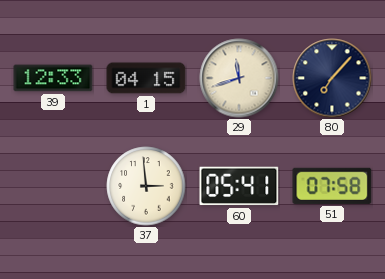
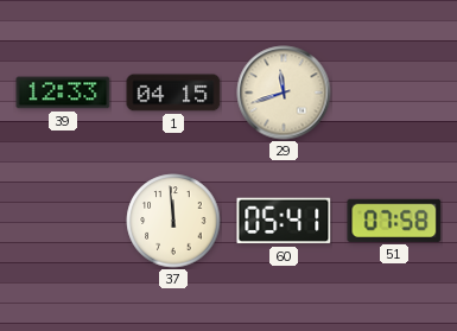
80: 7:07 -> none
37: 2:59 -> 11:59
